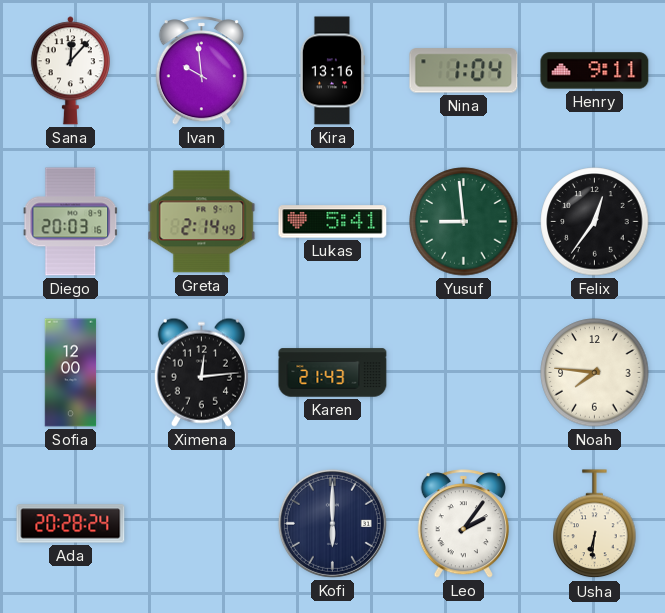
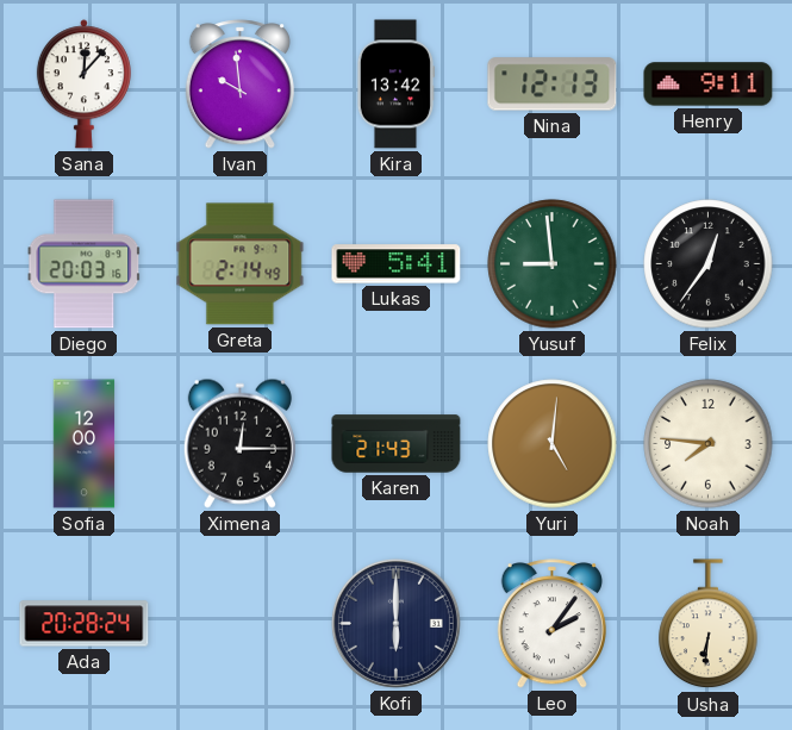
Kira: 13:16 -> 13:42
Nina: 1:04 -> 12:13
Ximena: 12:14 -> 12:15
Yuri: none -> 5:01
